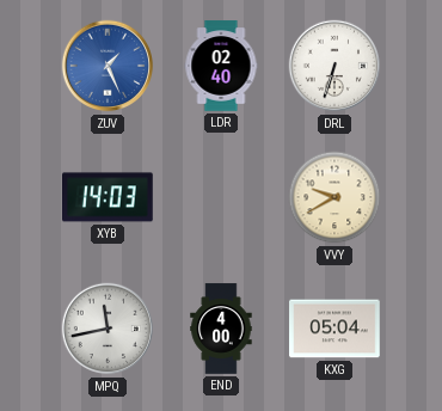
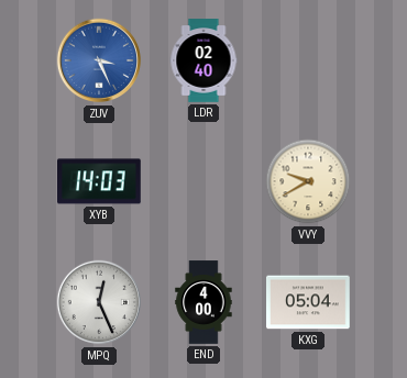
ZUV: 1:26 -> 3:26
DRL: 6:33 -> none
MPQ: 11:43 -> 12:26
